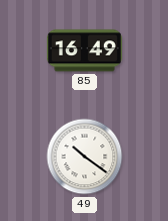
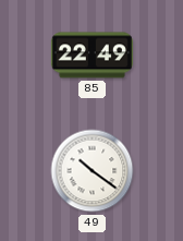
85: 16:49 -> 22:49
